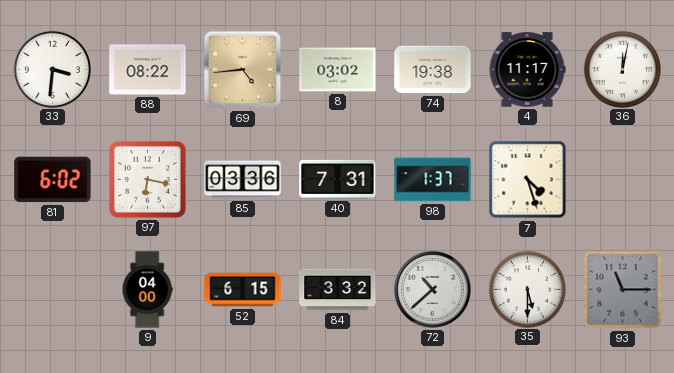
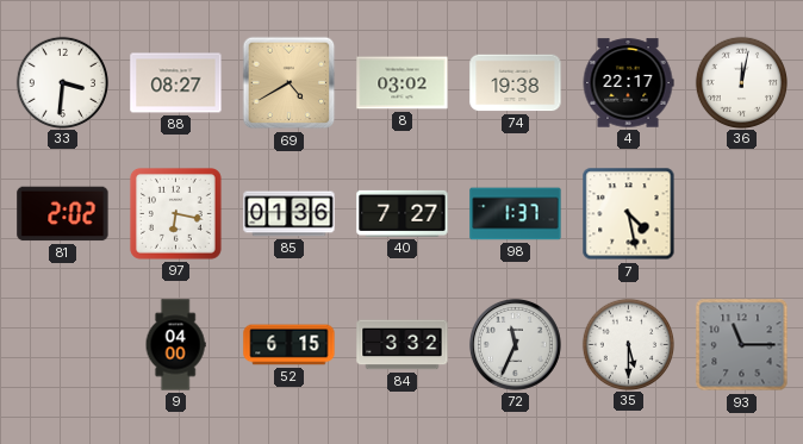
88: 08:22 -> 08:27
69: 4:44 -> 4:40
4: 11:17 -> 22:17
81: 6:02 -> 2:02
85: 03:36 -> 01:36
40: 7:31 -> 7:27
7: 4:27 -> 4:28
72: 10:38 -> 11:34
